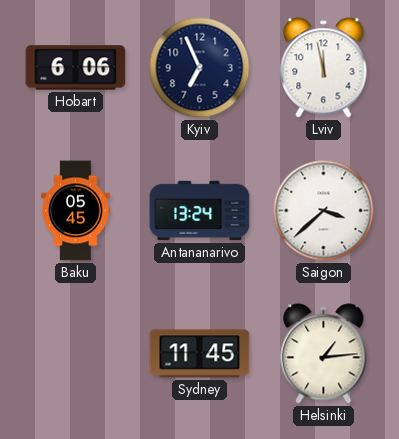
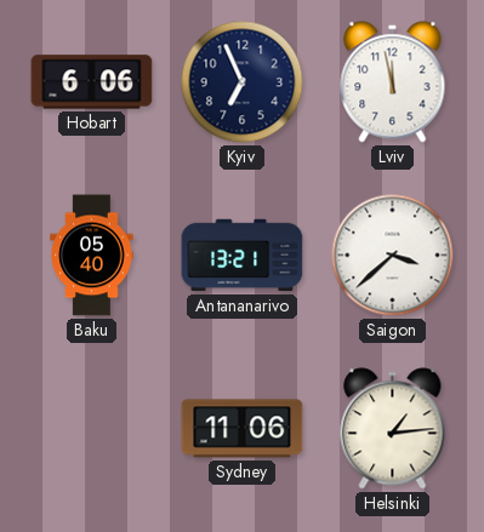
Baku: 05:45 -> 05:40
Antananarivo: 13:24 -> 13:21
Sydney: 11:45 -> 11:06
